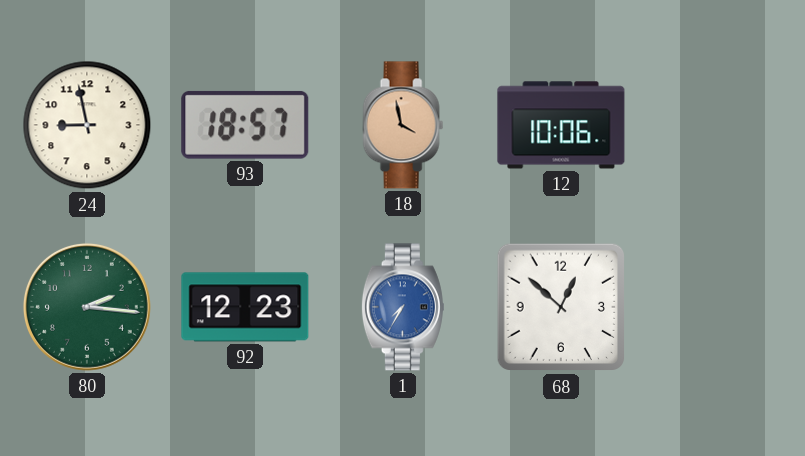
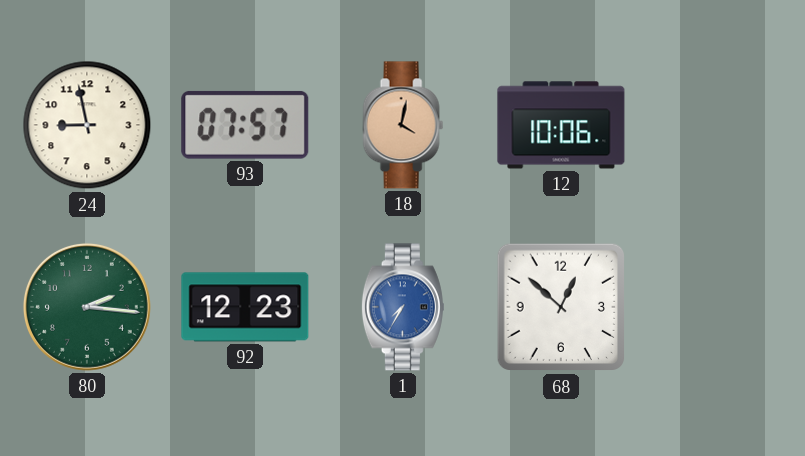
93: 18:57 -> 07:57
18: 3:58 -> 4:02
